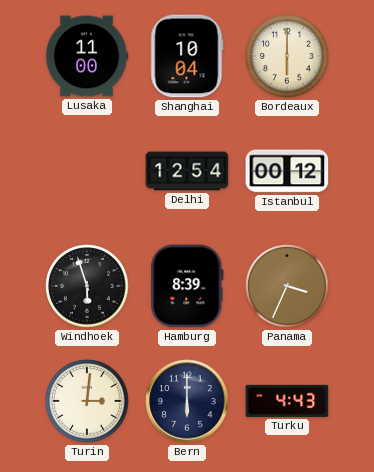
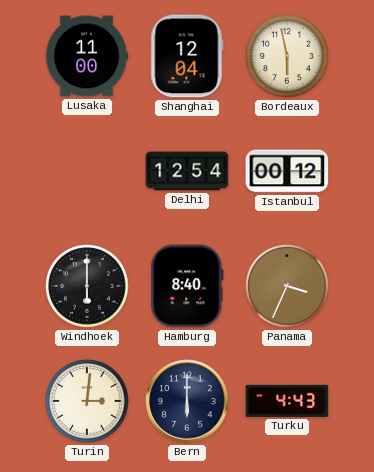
Shanghai: 10:04 -> 12:04
Bordeaux: 6:00 -> 5:58
Windhoek: 5:57 -> 6:00
Hamburg: 8:39 -> 8:40
